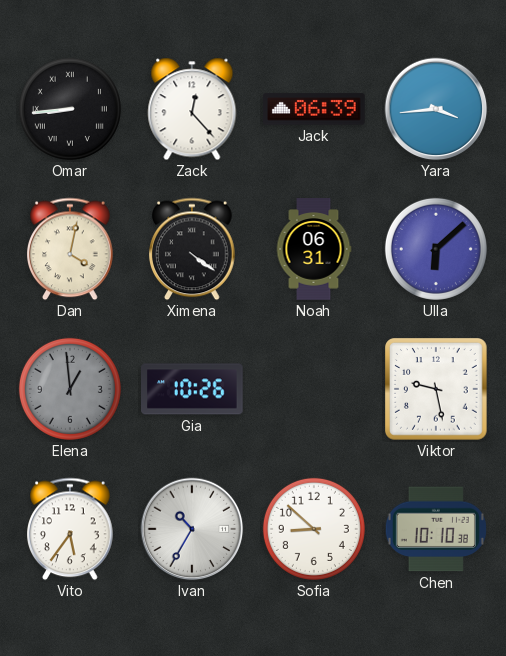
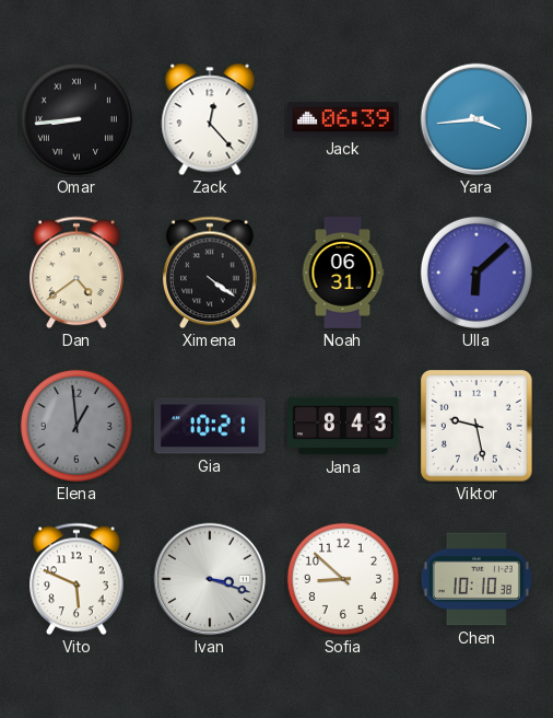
Dan: 4:02 -> 4:39
Gia: 10:26 -> 10:21
Jana: none -> 8:43
Vito: 5:36 -> 5:49
Ivan: 10:35 -> 3:18
